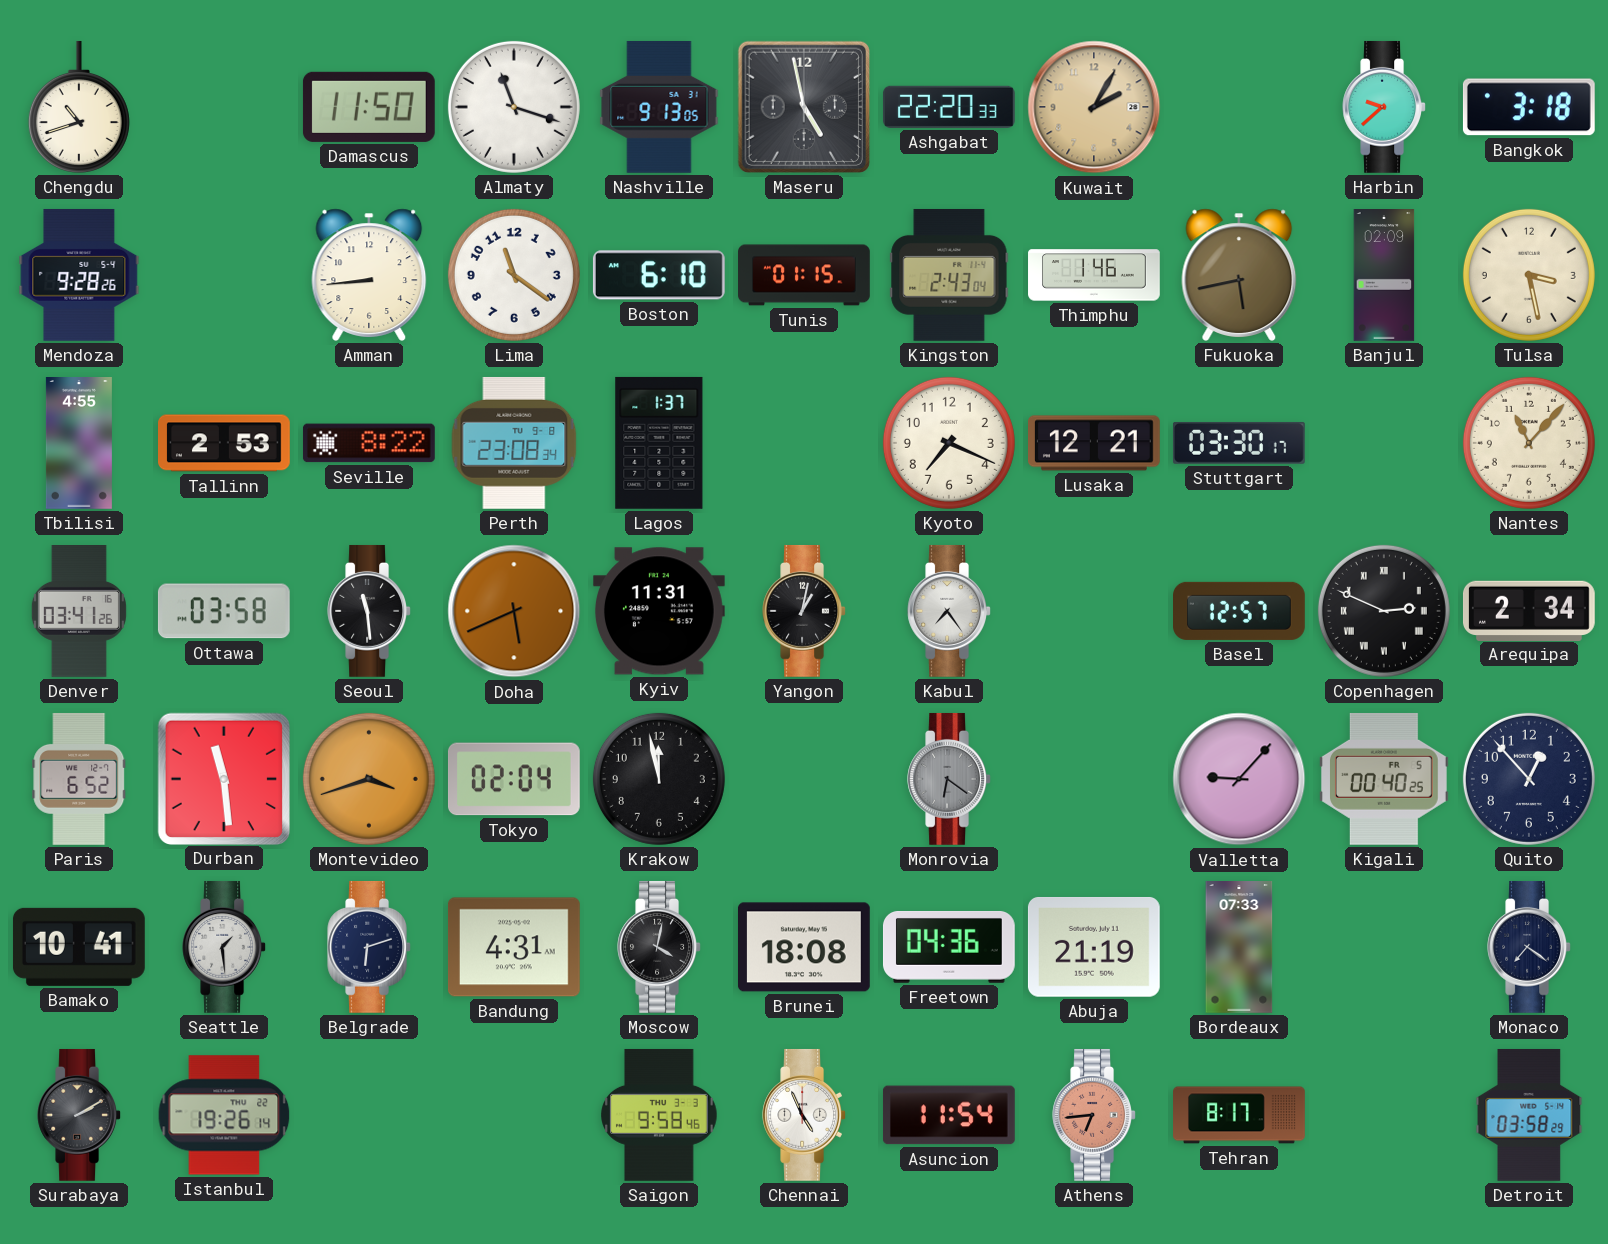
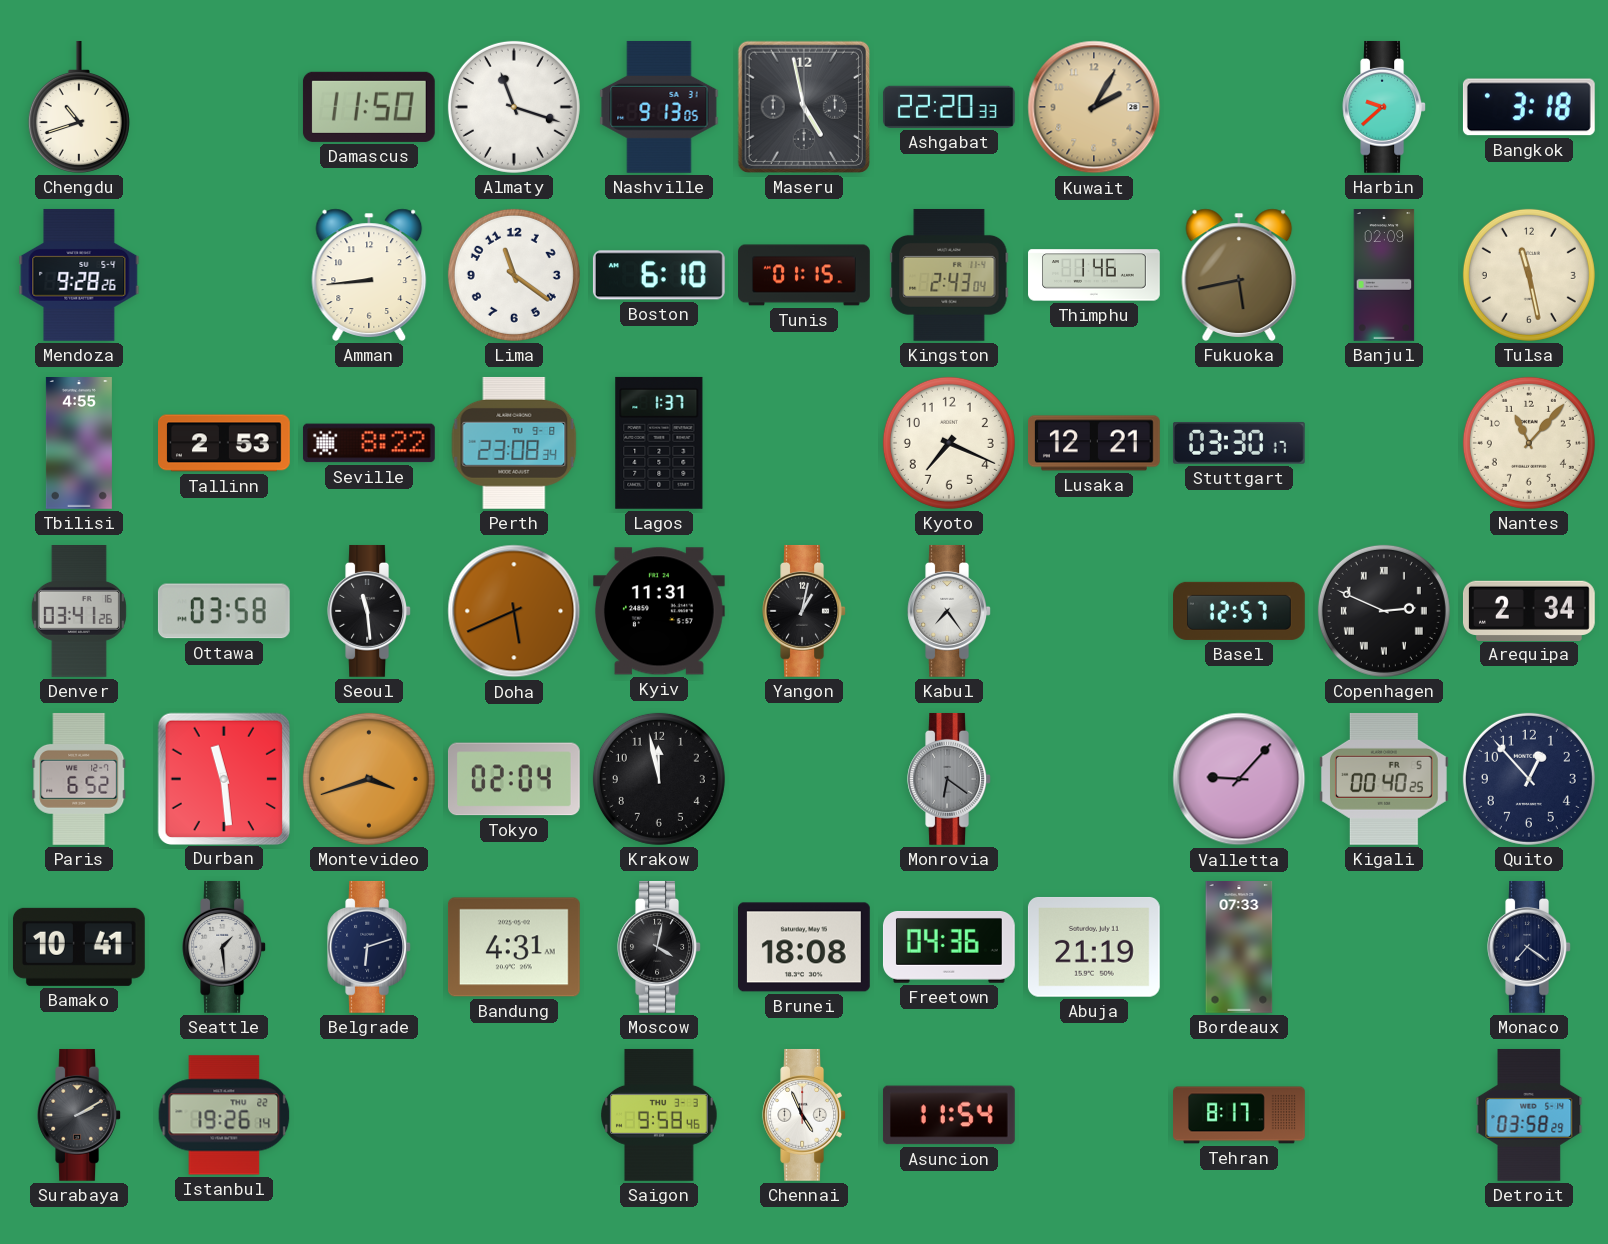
Tulsa: 3:28 -> 11:28
Athens: 6:44 -> none
